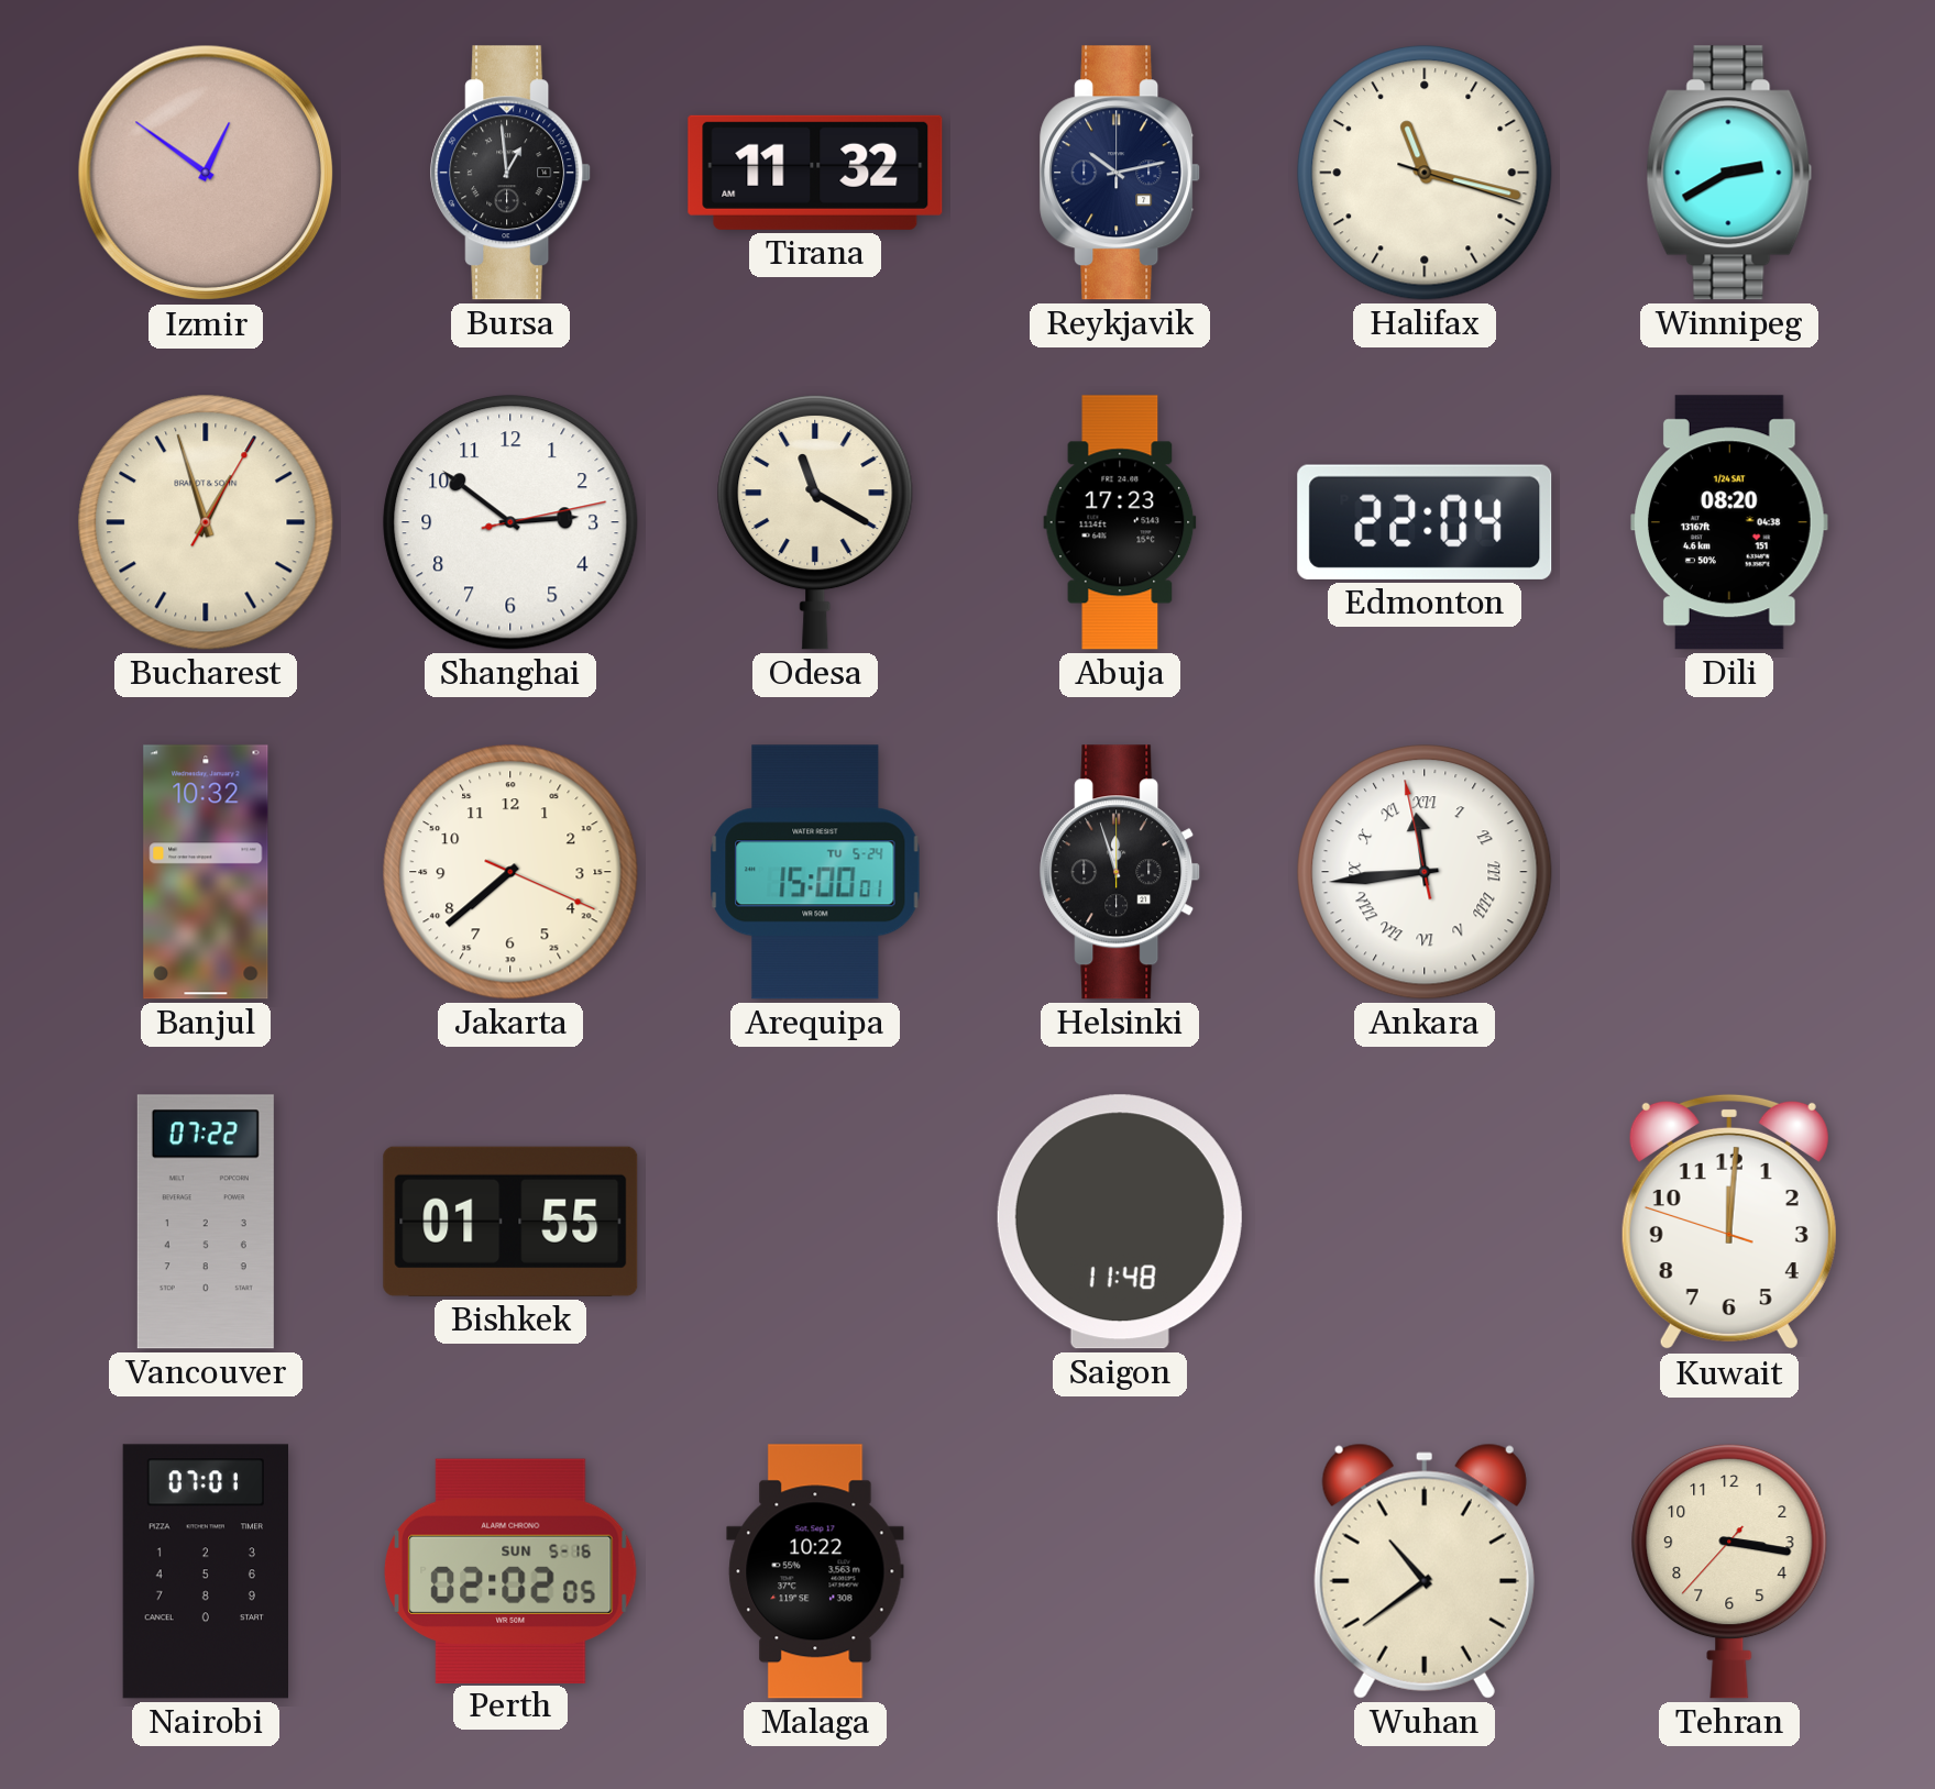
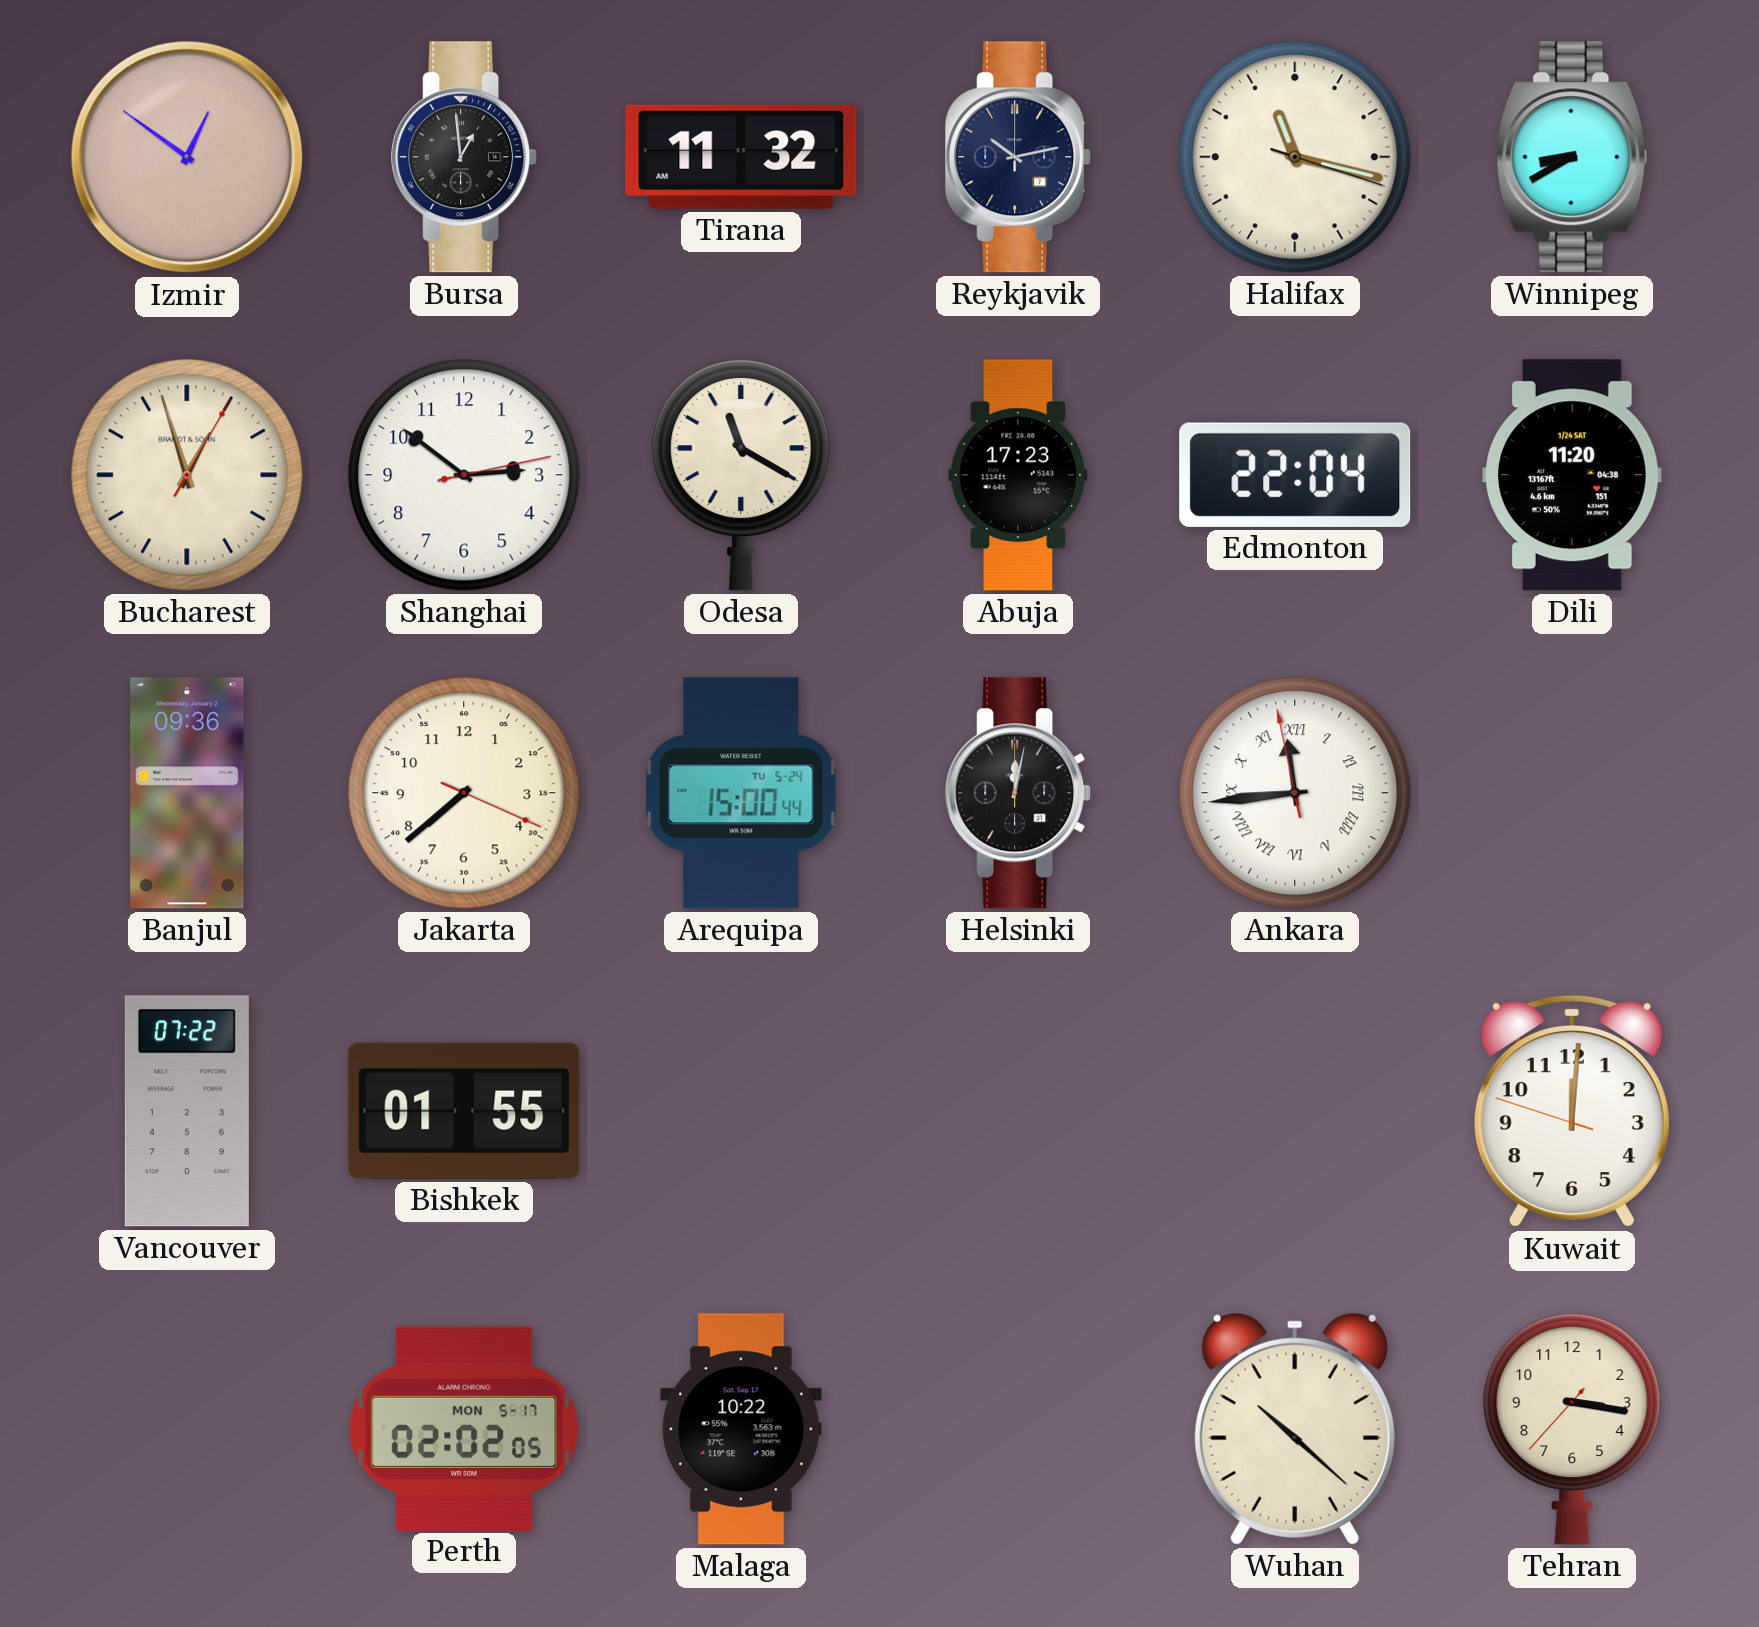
Winnipeg: 2:40 -> 8:40
Dili: 08:20 -> 11:20
Banjul: 10:32 -> 09:36
Arequipa: 15:00:01 -> 15:00:44
Helsinki: 11:57 -> 12:02
Saigon: 11:48 -> none
Nairobi: 07:01 -> none
Perth date: SUN 5-16 -> MON 5-17
Wuhan: 10:39 -> 10:22
